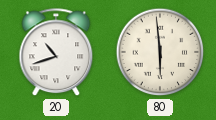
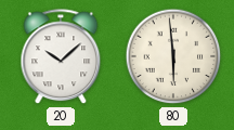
20: 10:42 -> 10:08
